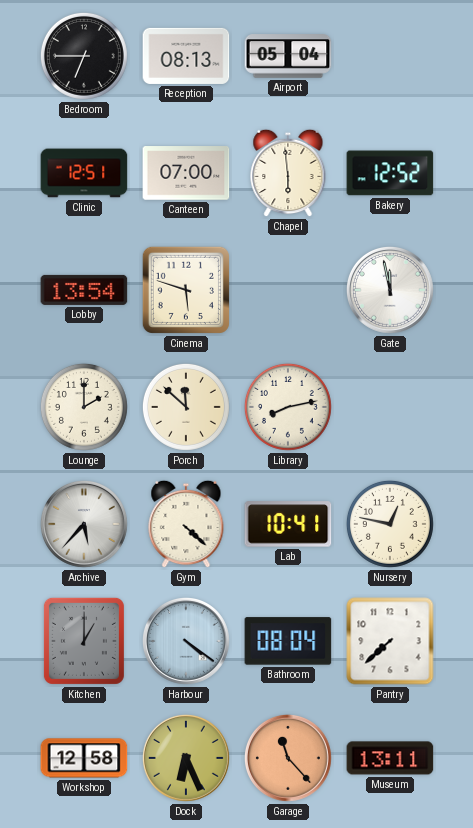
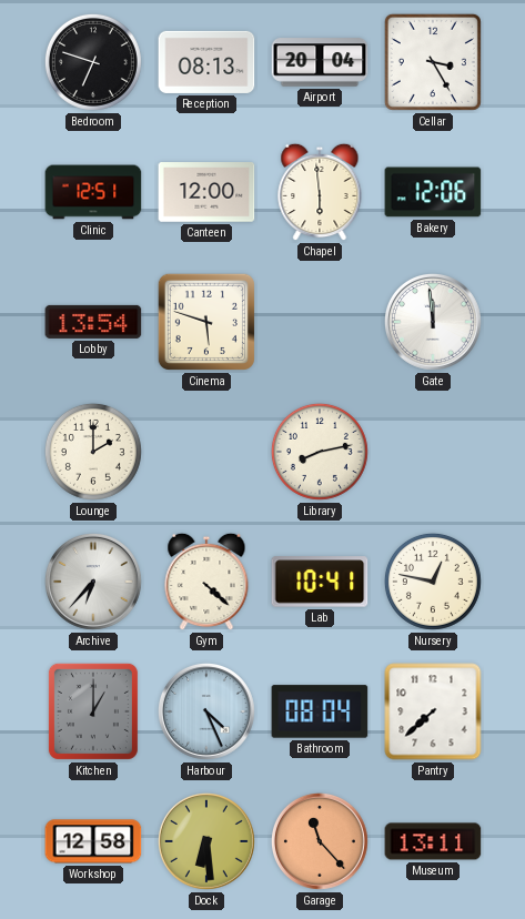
Bedroom: 6:45 -> 6:48
Airport: 05:04 -> 20:04
Cellar: none -> 3:25
Canteen: 07:00 -> 12:00
Bakery: 12:52 -> 12:06
Gate: 11:58 -> 11:59
Porch: 11:52 -> none
Archive: 5:37 -> 6:37
Harbour: 4:21 -> 4:26
Dock: 6:26 -> 6:29
